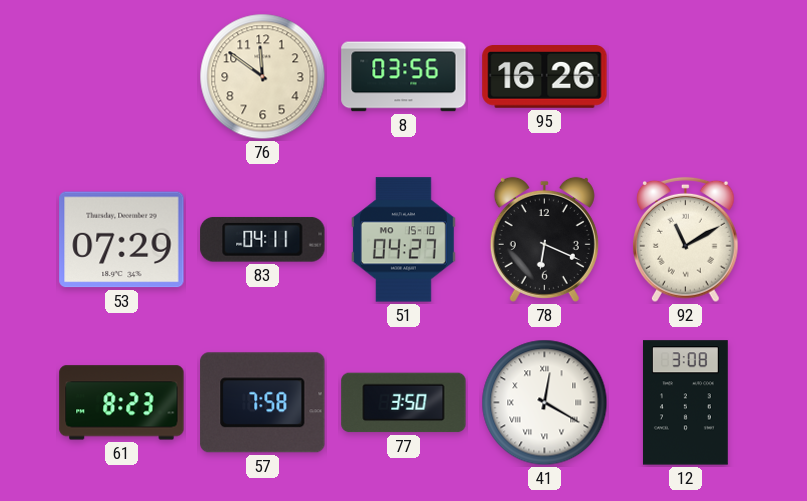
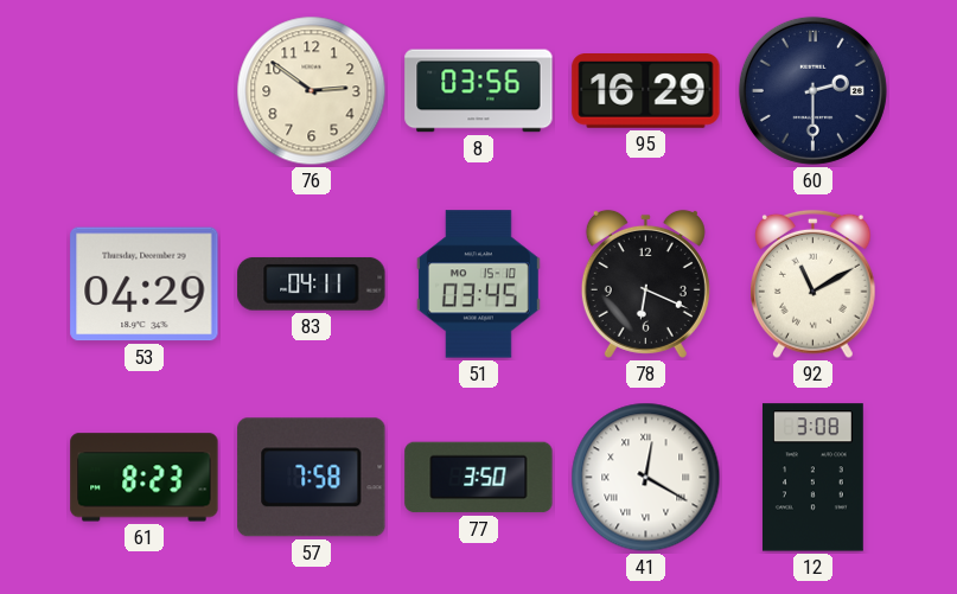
76: 11:51 -> 2:51
95: 16:26 -> 16:29
60: none -> 2:30
53: 07:29 -> 04:29
51: 04:27 -> 03:45
